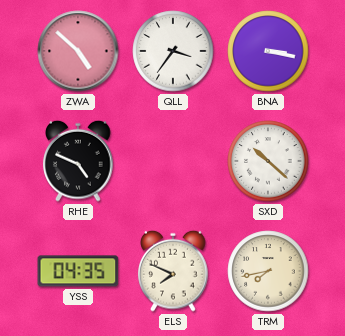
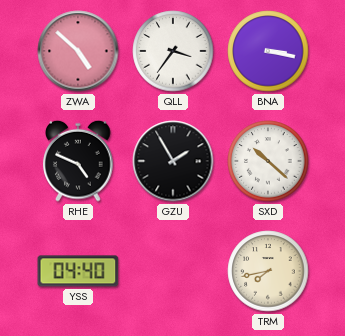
GZU: none -> 1:55
YSS: 04:35 -> 04:40
ELS: 7:49 -> none
